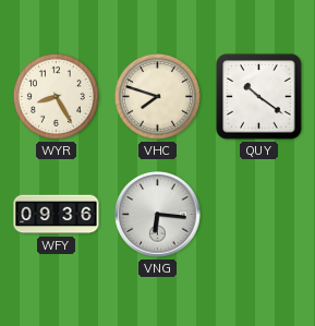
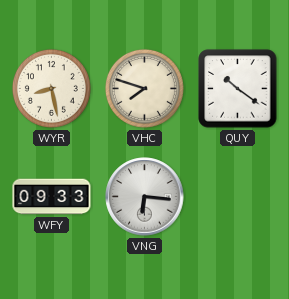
WYR: 8:25 -> 8:28
WFY: 09:36 -> 09:33
